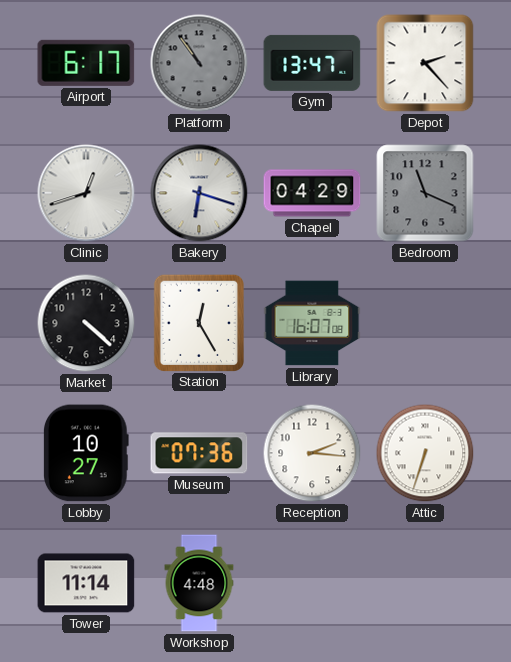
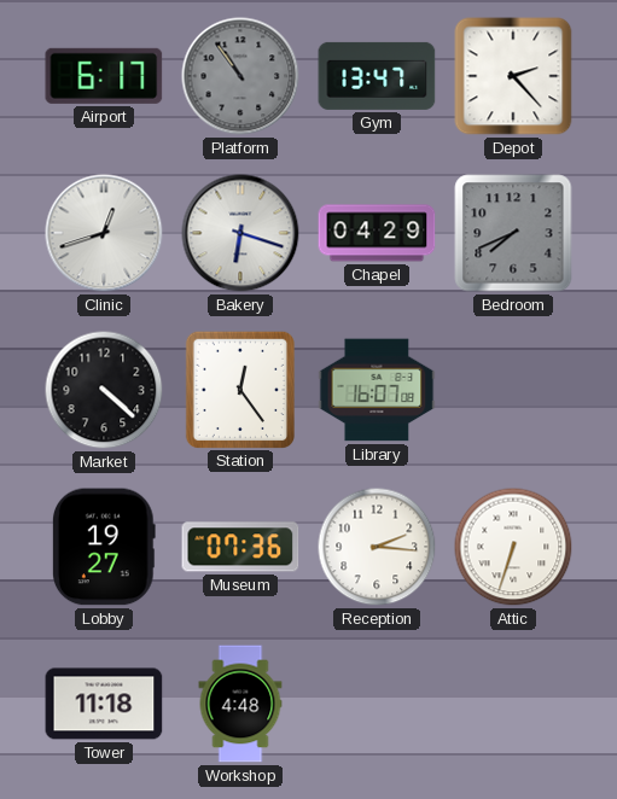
Bedroom: 11:19 -> 7:41
Station: 12:25 -> 12:24
Lobby: 10:27 -> 19:27
Tower: 11:14 -> 11:18
